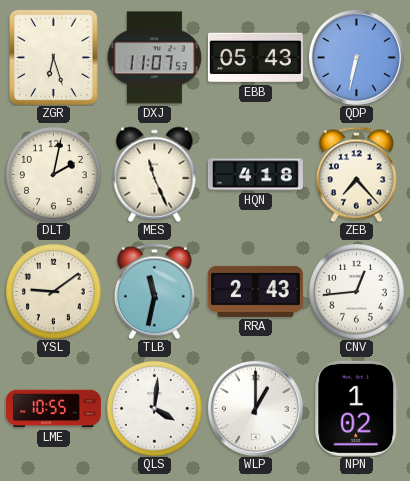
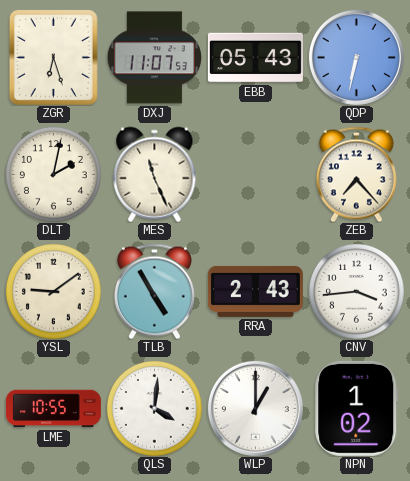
HQN: 4:18 -> none
TLB: 11:32 -> 4:55
CNV: 12:44 -> 3:44
